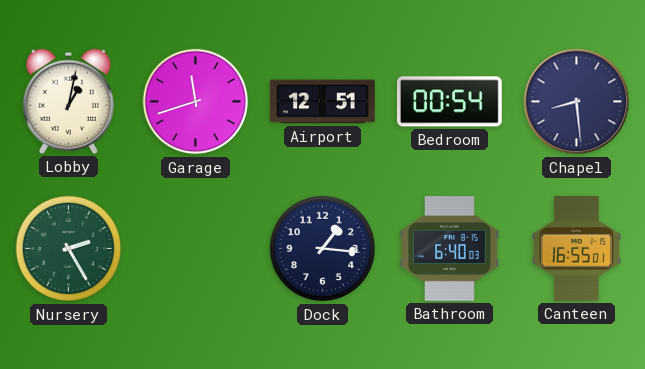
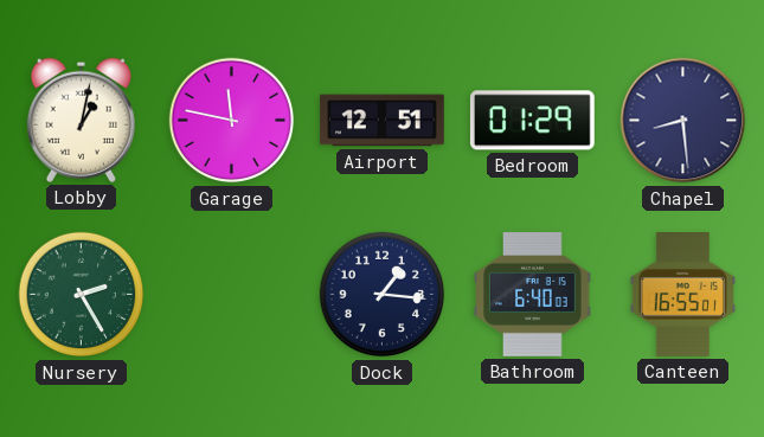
Garage: 11:42 -> 11:47
Bedroom: 00:54 -> 01:29
